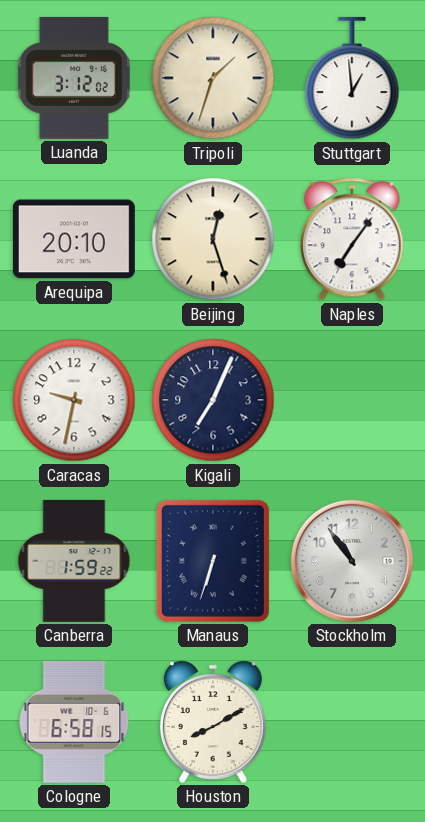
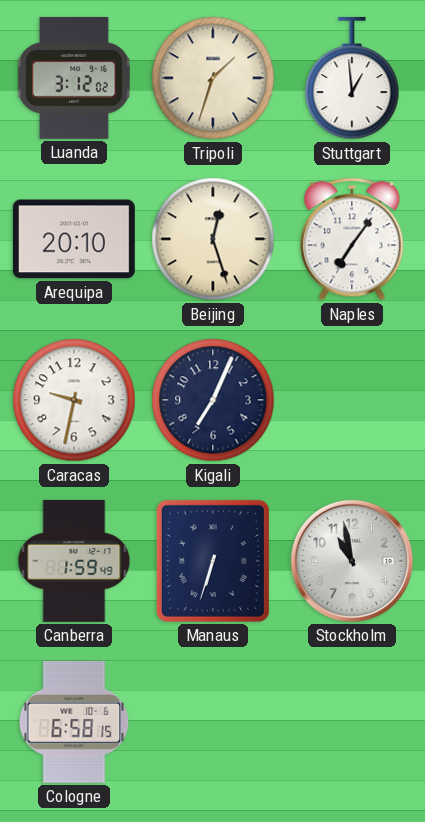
Canberra: 1:59:22 -> 1:59:49
Stockholm: 10:54 -> 10:58
Houston: 8:10 -> none
